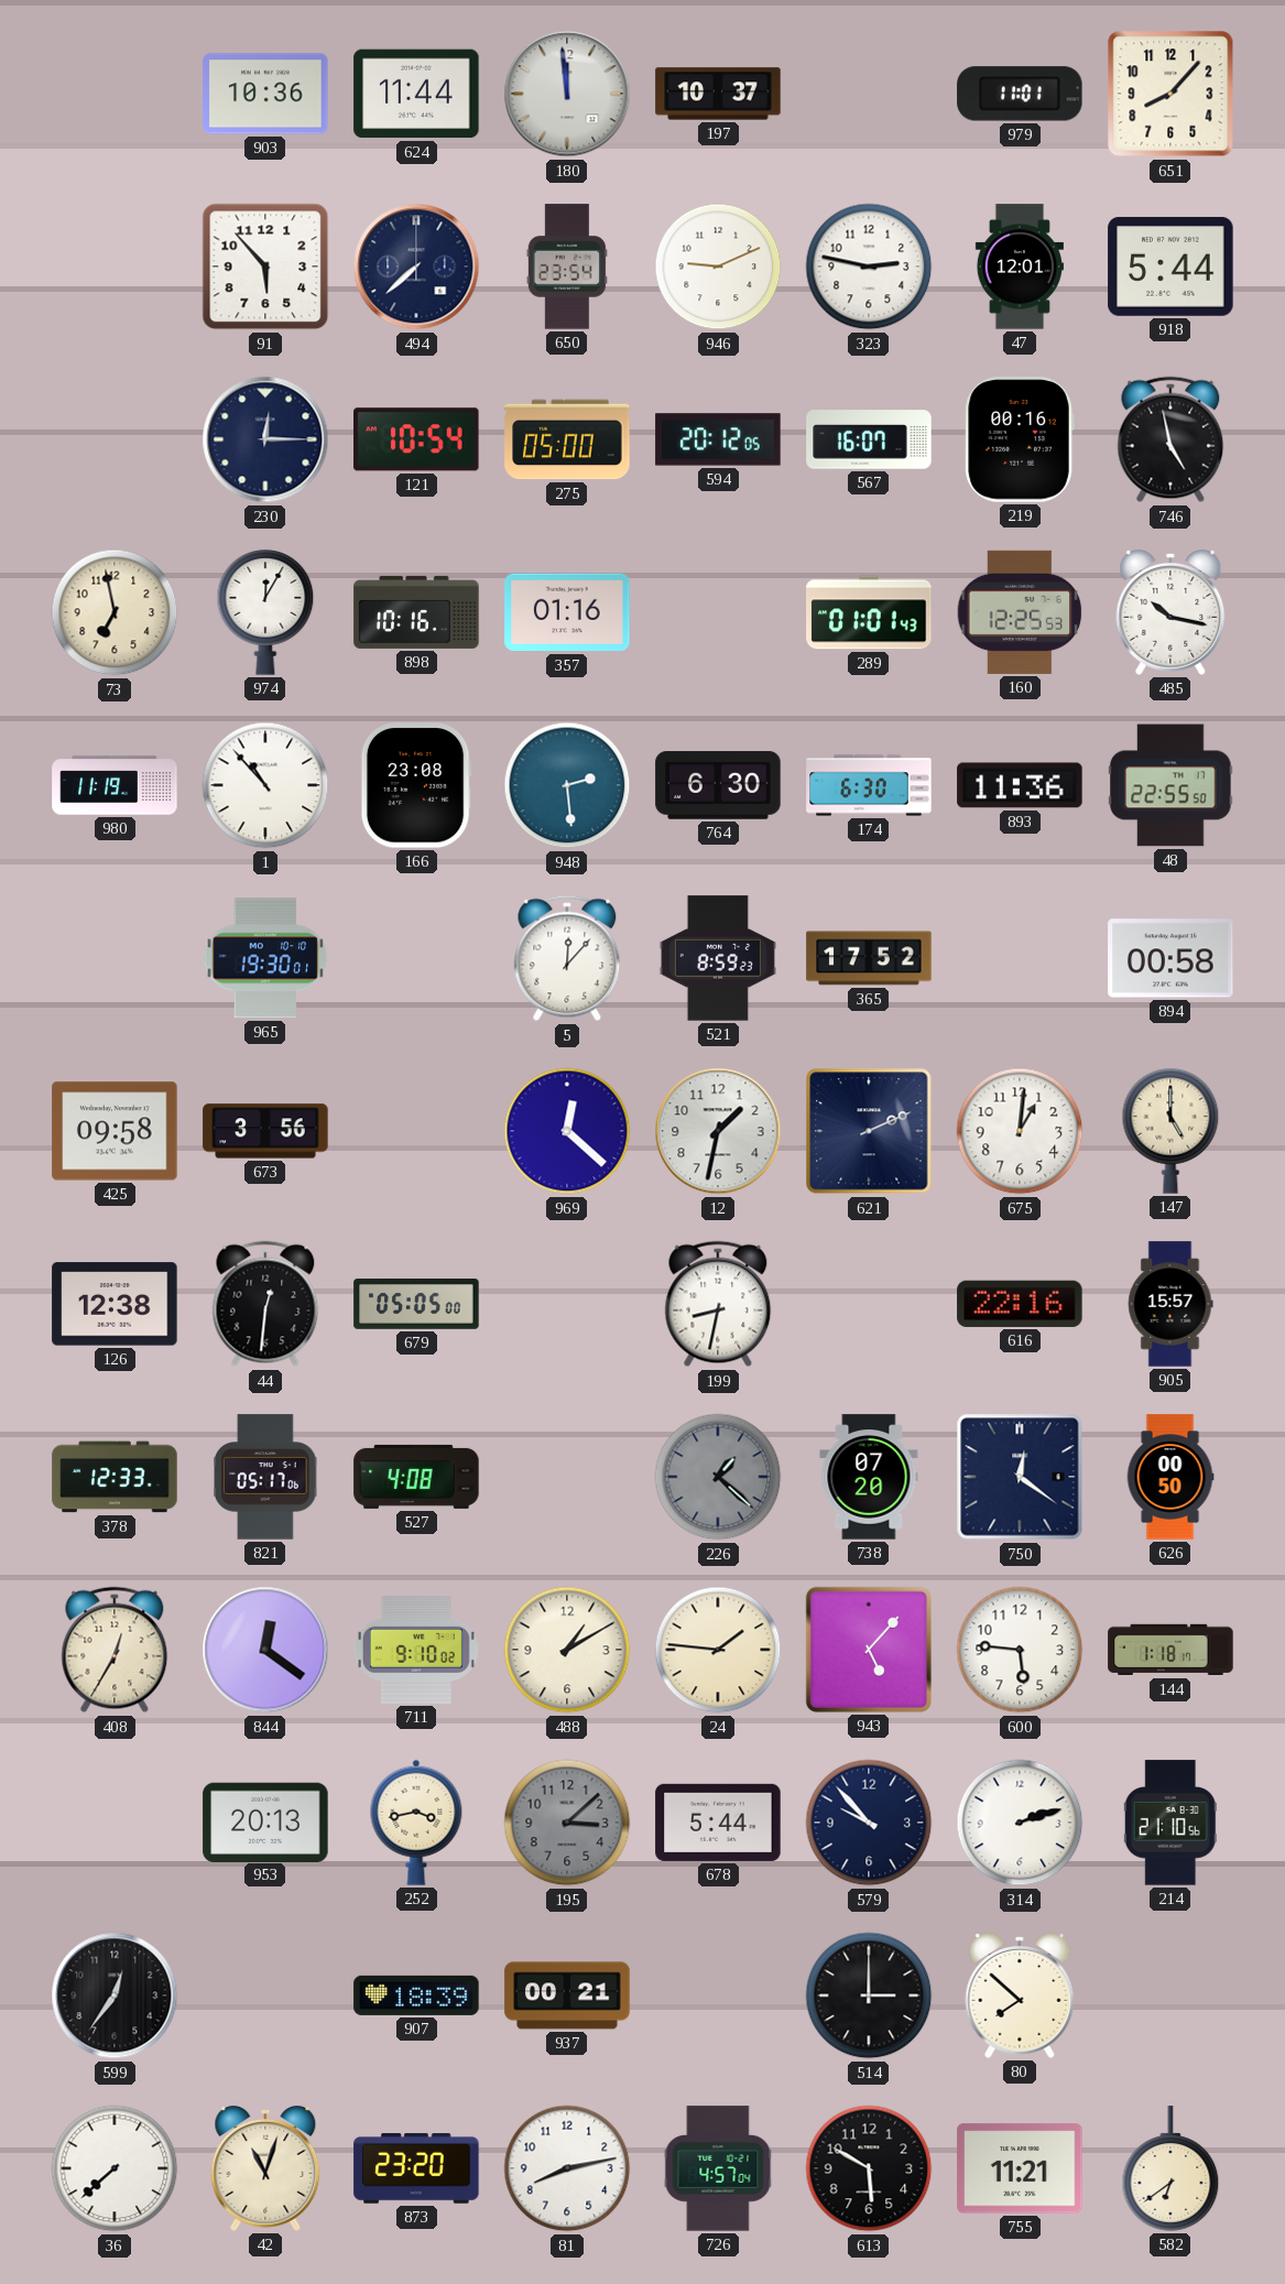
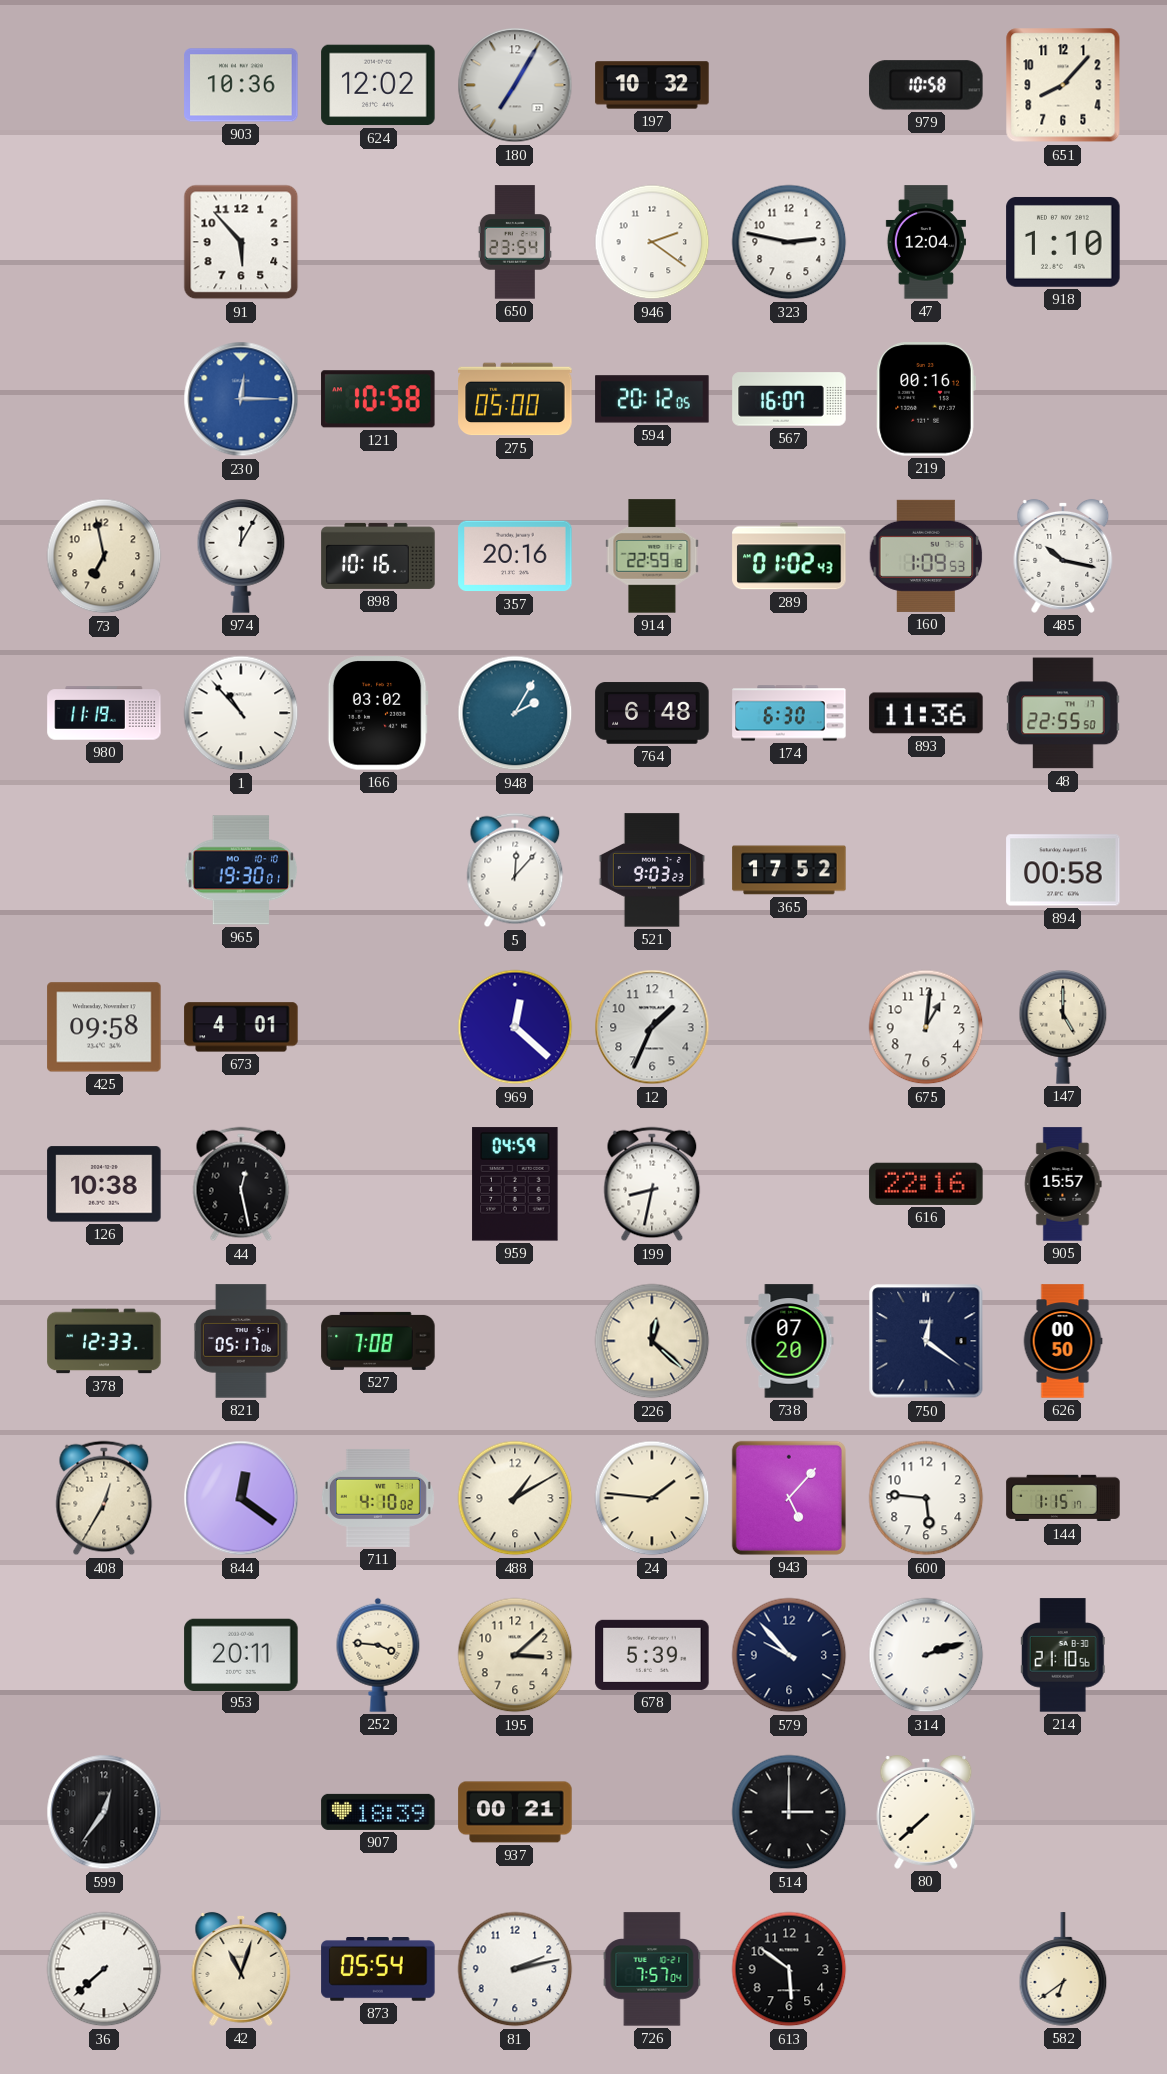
624: 11:44 -> 12:02
180: 11:59 -> 7:05
197: 10:37 -> 10:32
979: 11:01 -> 10:58
494: 7:38 -> none
946: 9:11 -> 2:21
47: 12:01 -> 12:04
918: 5:44 -> 1:10
230 dial: navy -> blue
121: 10:54 -> 10:58
746: 4:58 -> none
357: 01:16 -> 20:16
914: none -> 22:59
289: 01:01 -> 01:02
160: 12:25 -> 1:09
166: 23:08 -> 03:02
948: 2:29 -> 2:05
764: 6:30 -> 6:48
521: 8:59 -> 9:03
673: 3:56 -> 4:01
12: 1:32 -> 1:34
621: 2:11 -> none
126: 12:38 -> 10:38
44: 12:31 -> 12:28
679: 05:05 -> none
959: none -> 04:59
527: 4:08 -> 7:08
226: 1:22 -> 12:22
226 dial: grey -> cream
711: 9:10 -> 4:10
144: 1:18 -> 1:15
953: 20:13 -> 20:11
252: 3:43 -> 3:46
195 dial: grey -> cream
678: 5:44 -> 5:39
80: 7:52 -> 7:38
873: 23:20 -> 05:54
81: 8:13 -> 2:13
726: 4:57 -> 7:57
613: 5:50 -> 5:51
755: 11:21 -> none
